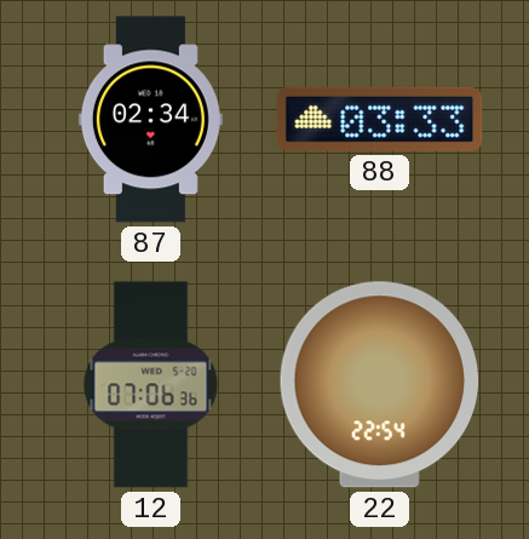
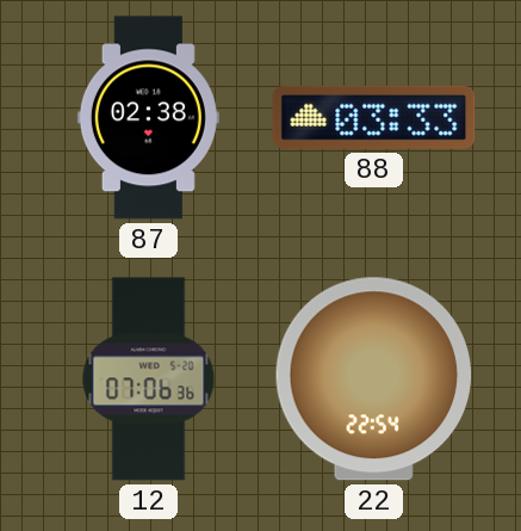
87: 02:34 -> 02:38
